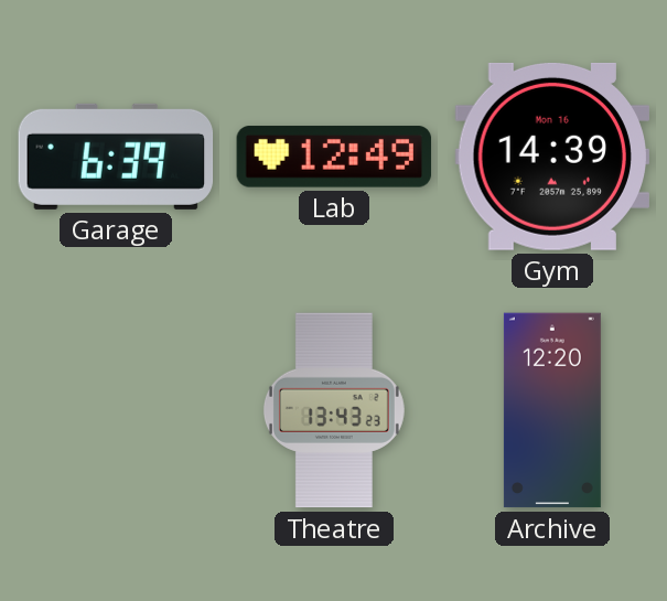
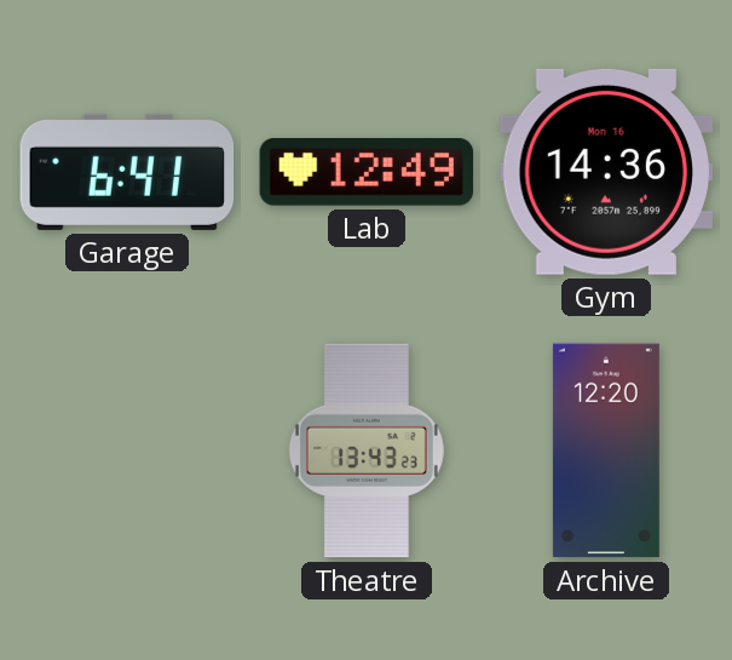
Garage: 6:39 -> 6:41
Gym: 14:39 -> 14:36
